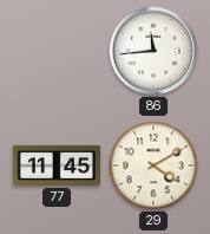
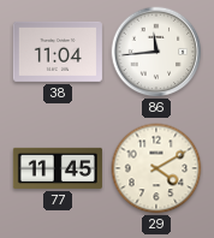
38: none -> 11:04
